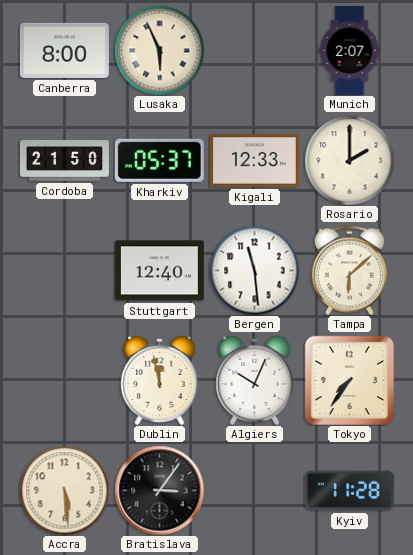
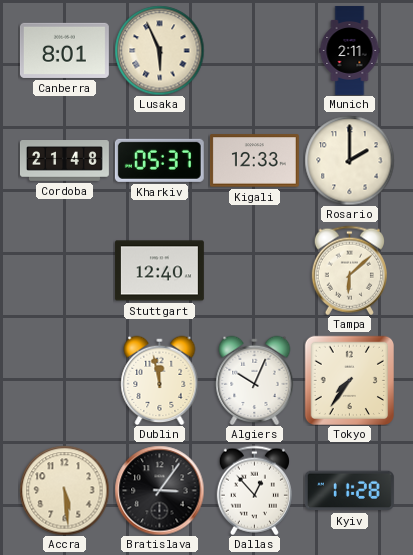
Canberra: 8:00 -> 8:01
Munich: 2:07 -> 2:11
Cordoba: 21:50 -> 21:48
Bergen: 11:29 -> none
Dallas: none -> 12:53
